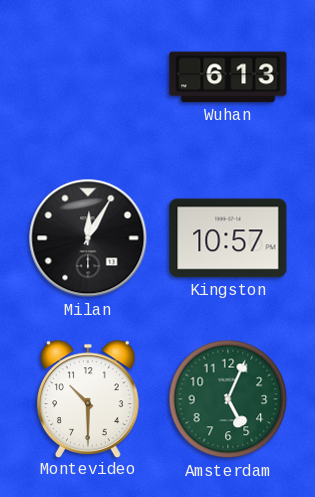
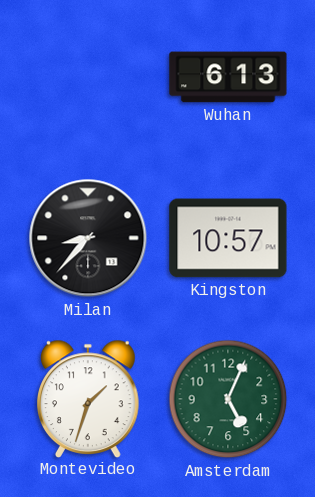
Milan: 12:05 -> 8:37
Montevideo: 10:30 -> 1:33
